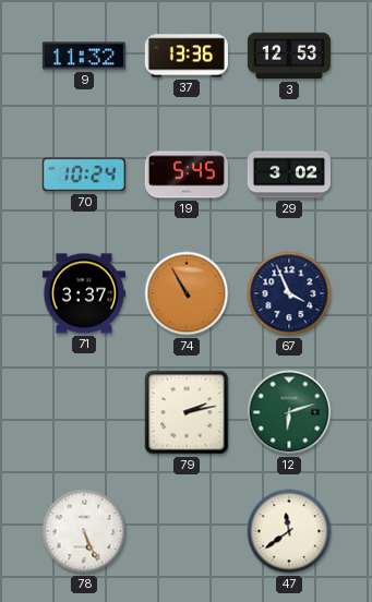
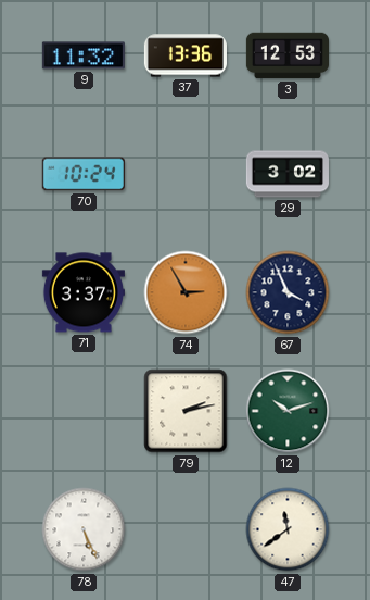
19: 5:45 -> none
74: 10:55 -> 2:55
12: 6:12 -> 10:12
